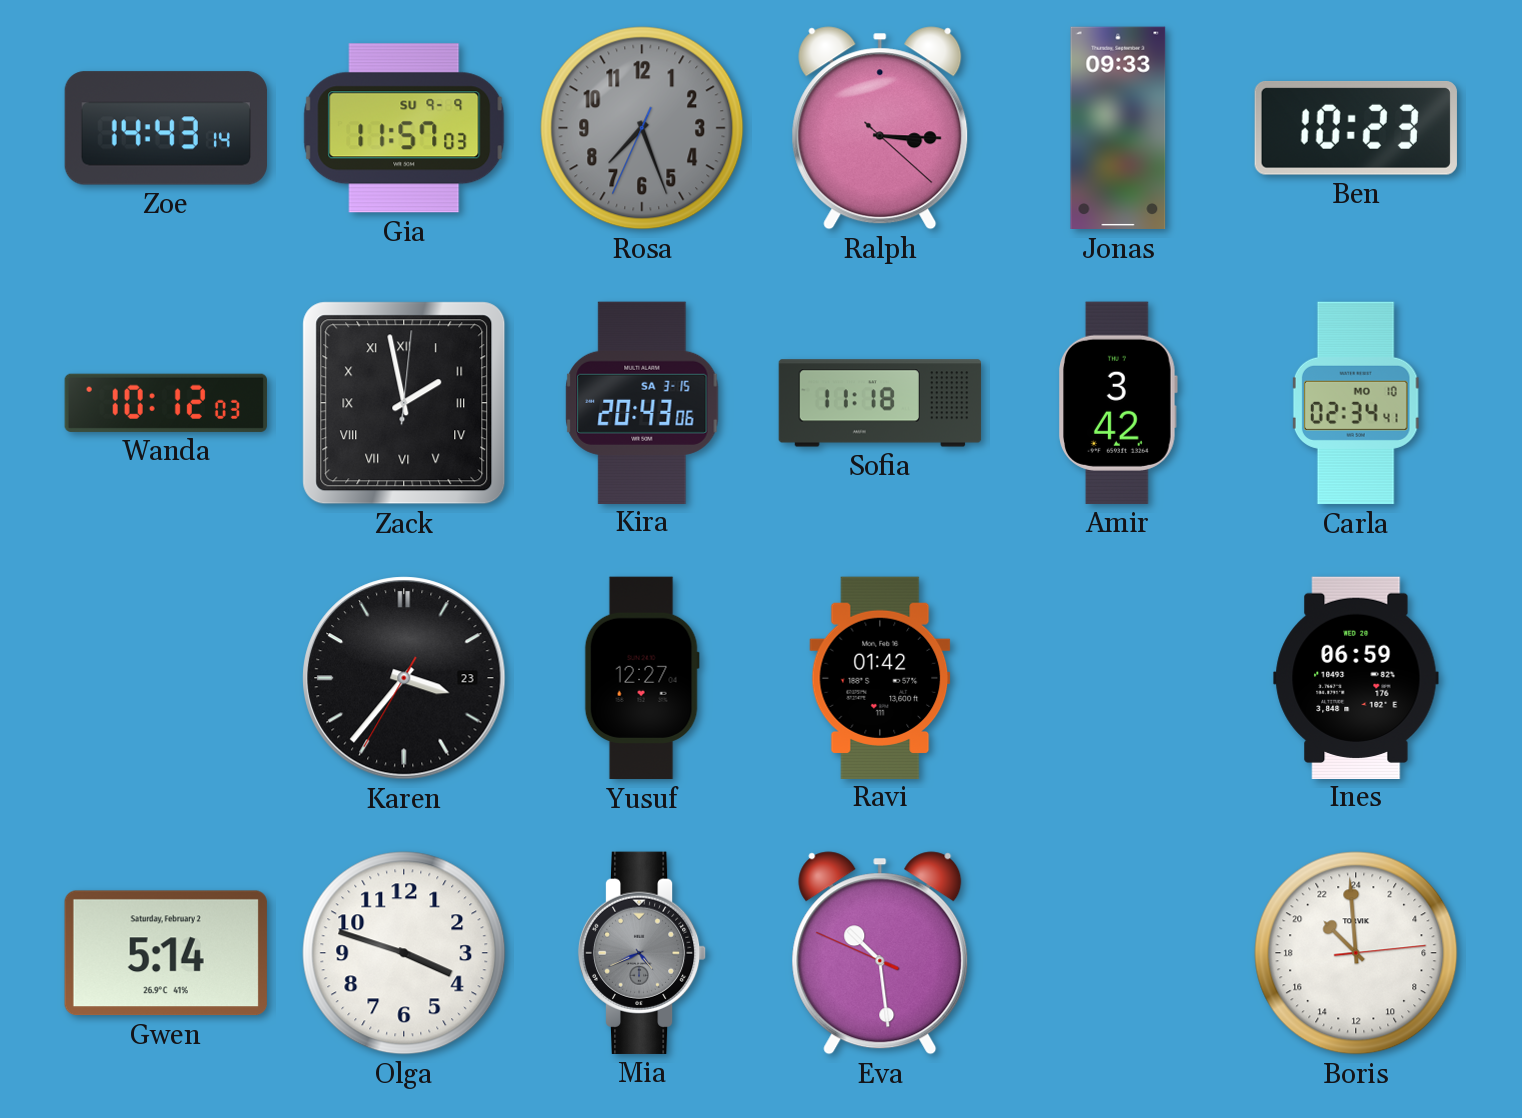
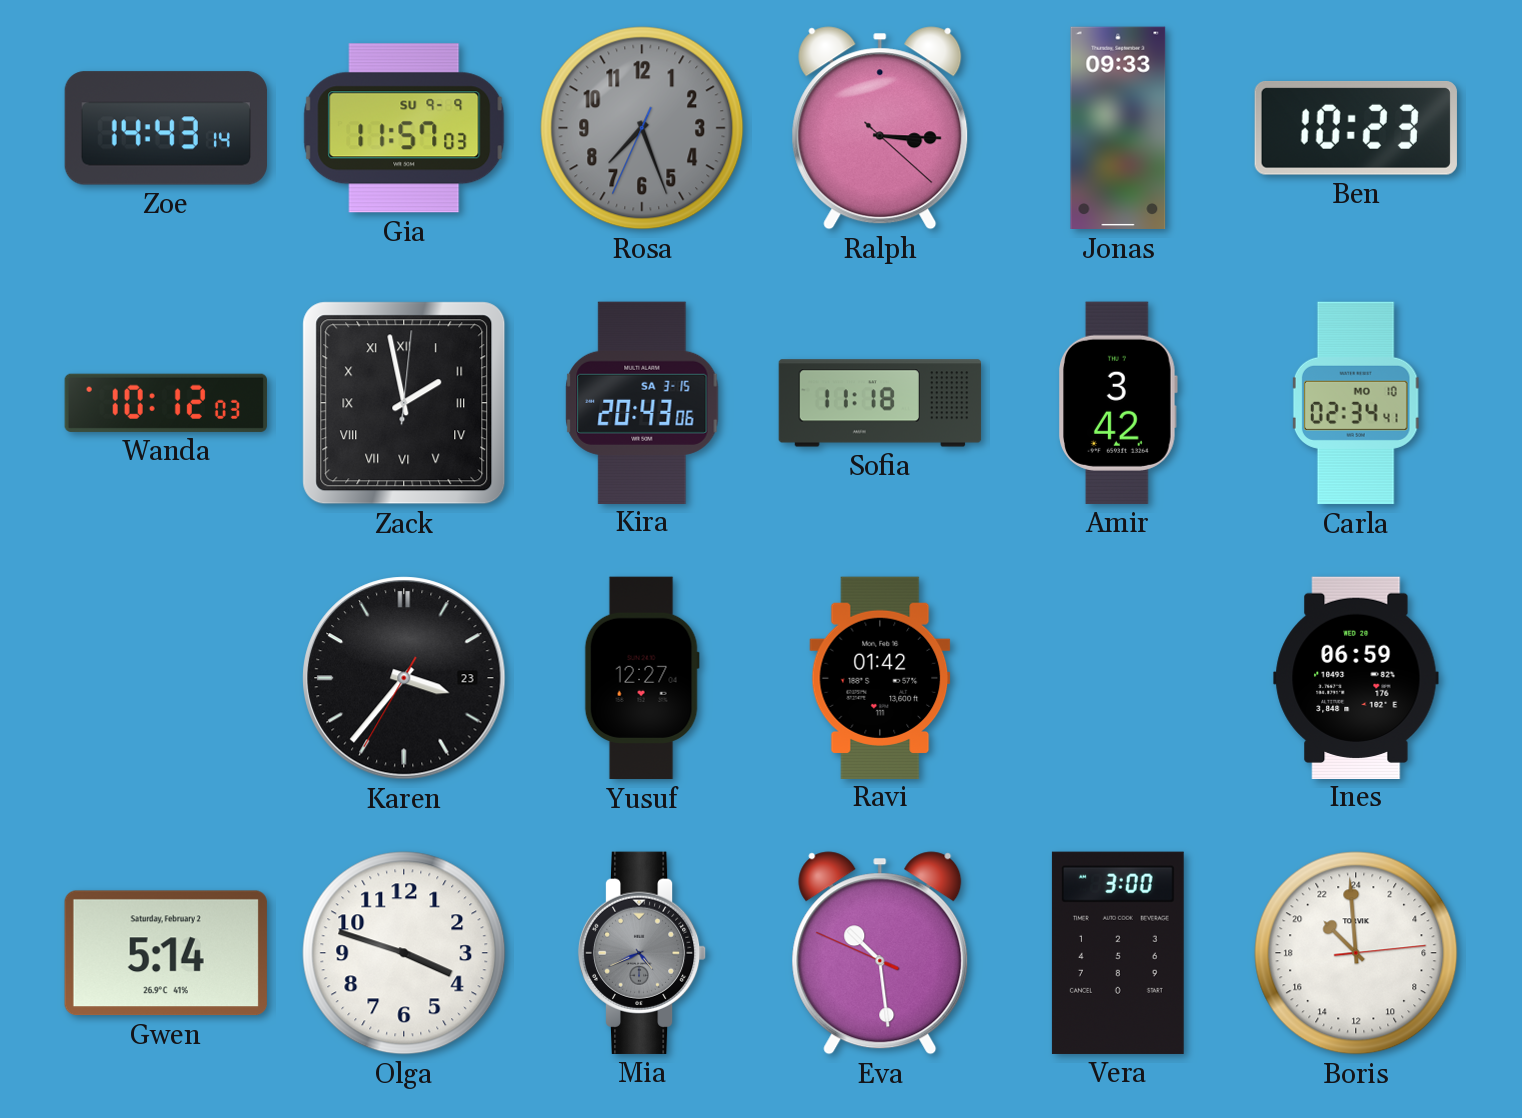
Vera: none -> 3:00
